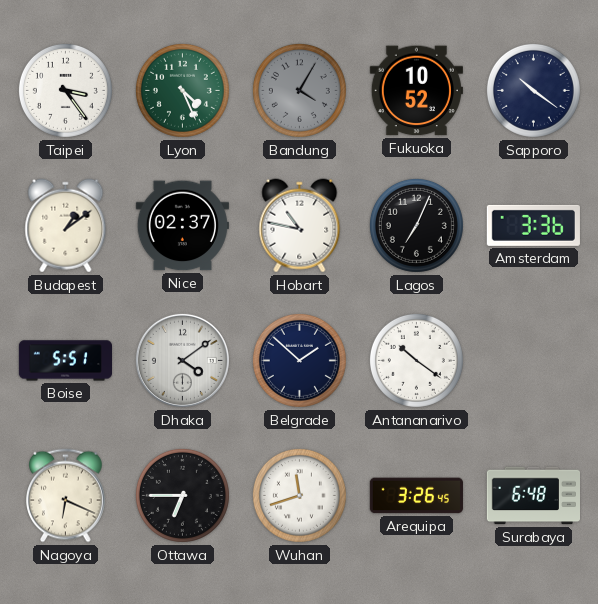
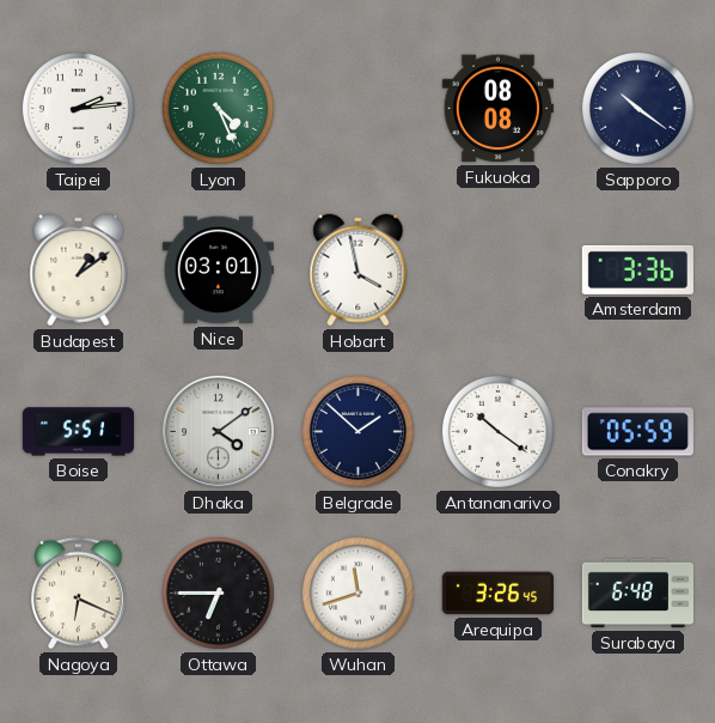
Taipei: 3:24 -> 2:14
Bandung: 4:05 -> none
Fukuoka: 10:52 -> 08:08
Nice: 02:37 -> 03:01
Hobart: 10:47 -> 3:58
Lagos: 7:04 -> none
Conakry: none -> 05:59
